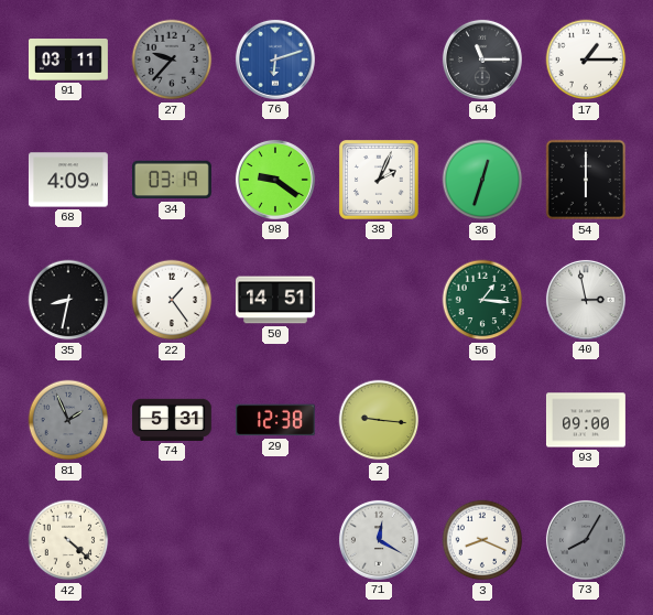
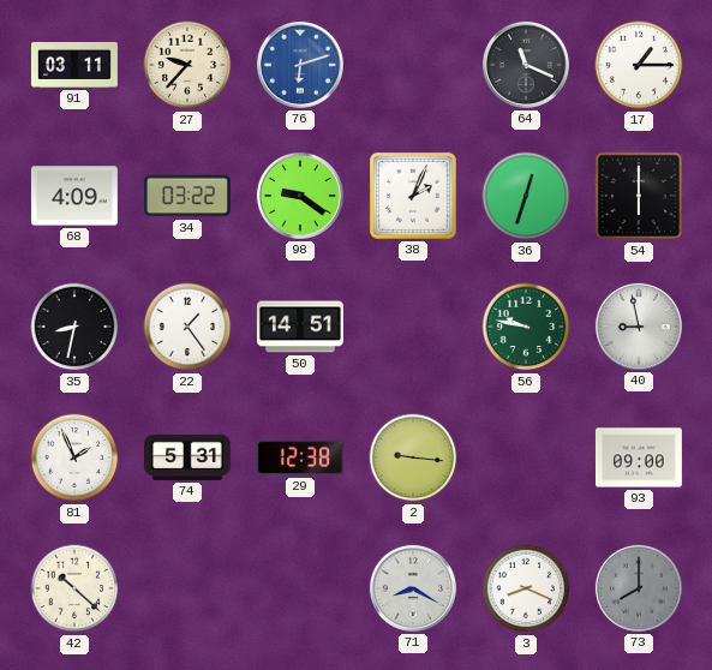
27 dial: grey -> cream
64: 11:15 -> 11:19
34: 03:19 -> 03:22
56: 1:16 -> 9:47
40: 2:58 -> 8:58
81 dial: grey -> white
42: 4:22 -> 10:22
71: 12:20 -> 8:20
73: 8:05 -> 8:00
